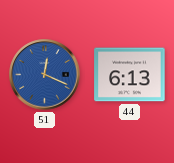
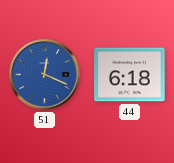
44: 6:13 -> 6:18
